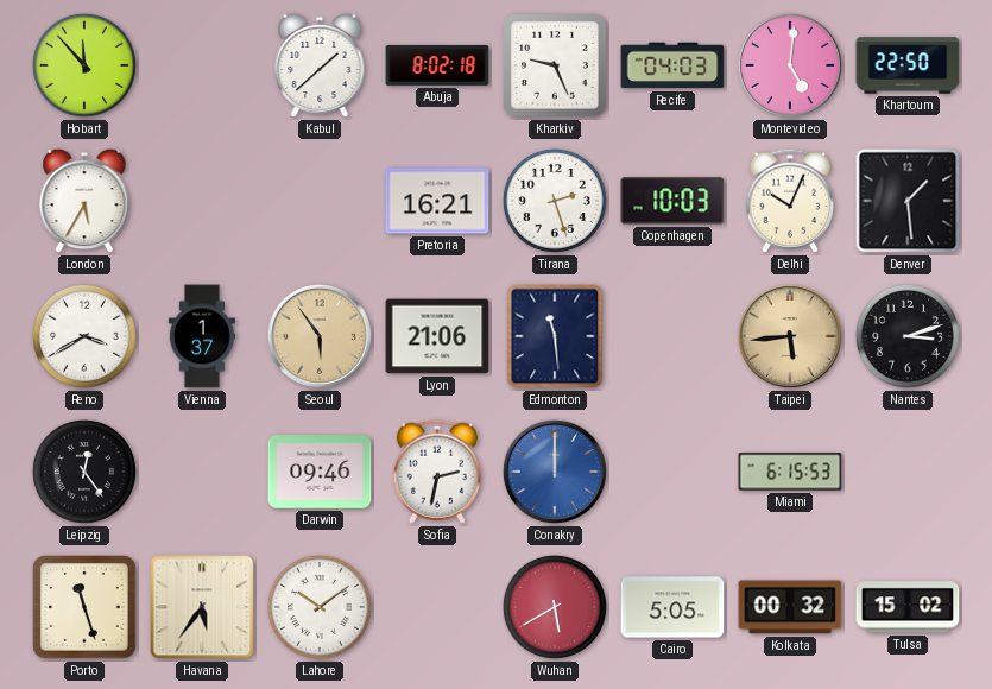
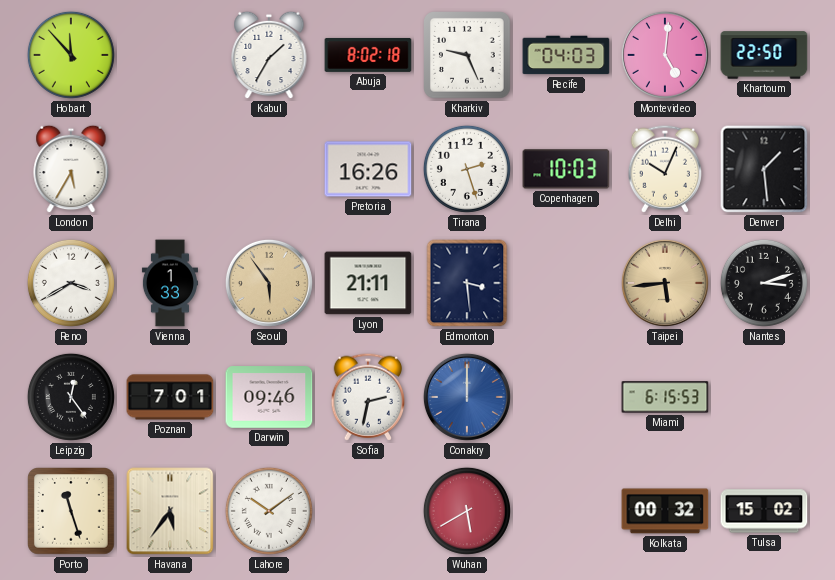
Kabul: 1:38 -> 1:35
Pretoria: 16:21 -> 16:26
Vienna: 1:37 -> 1:33
Lyon: 21:06 -> 21:11
Edmonton: 11:29 -> 3:29
Poznan: none -> 7:01
Cairo: 5:05 -> none
